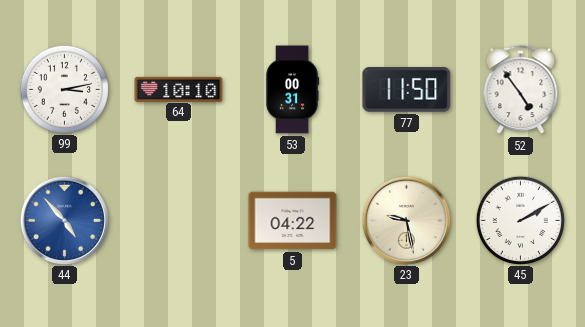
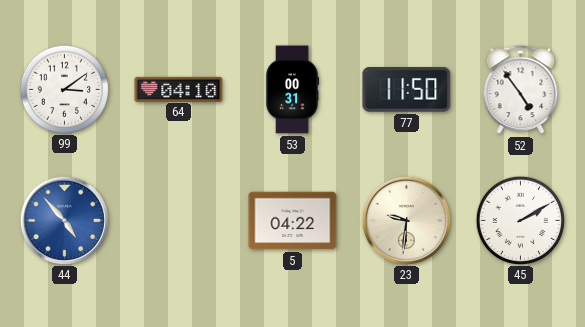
99: 3:13 -> 3:09
64: 10:10 -> 04:10
23: 9:28 -> 9:31
